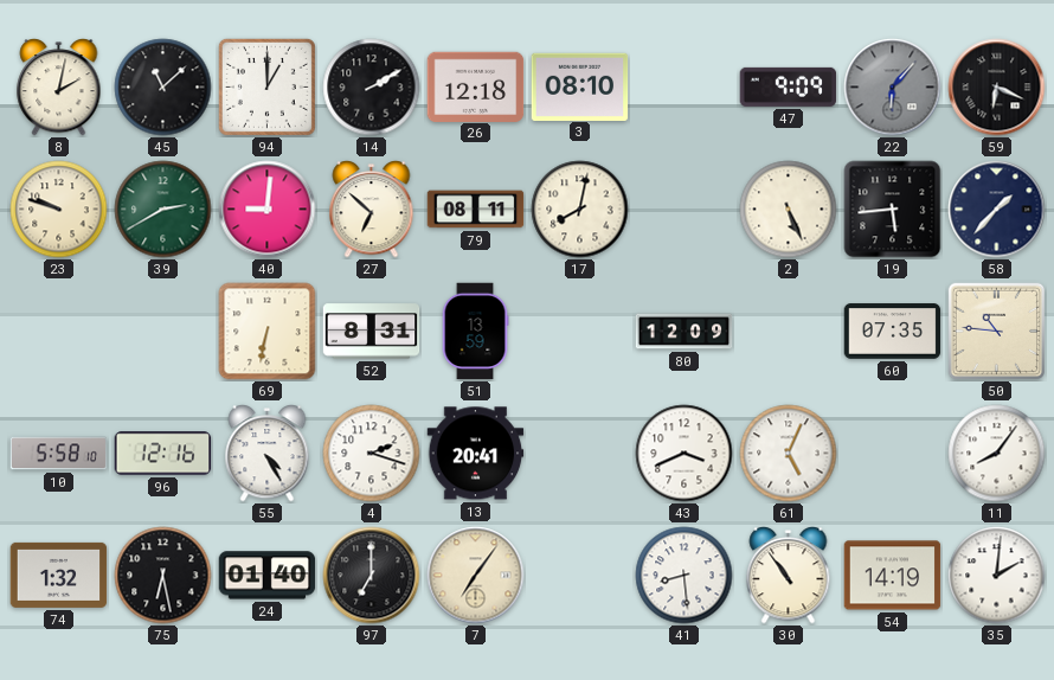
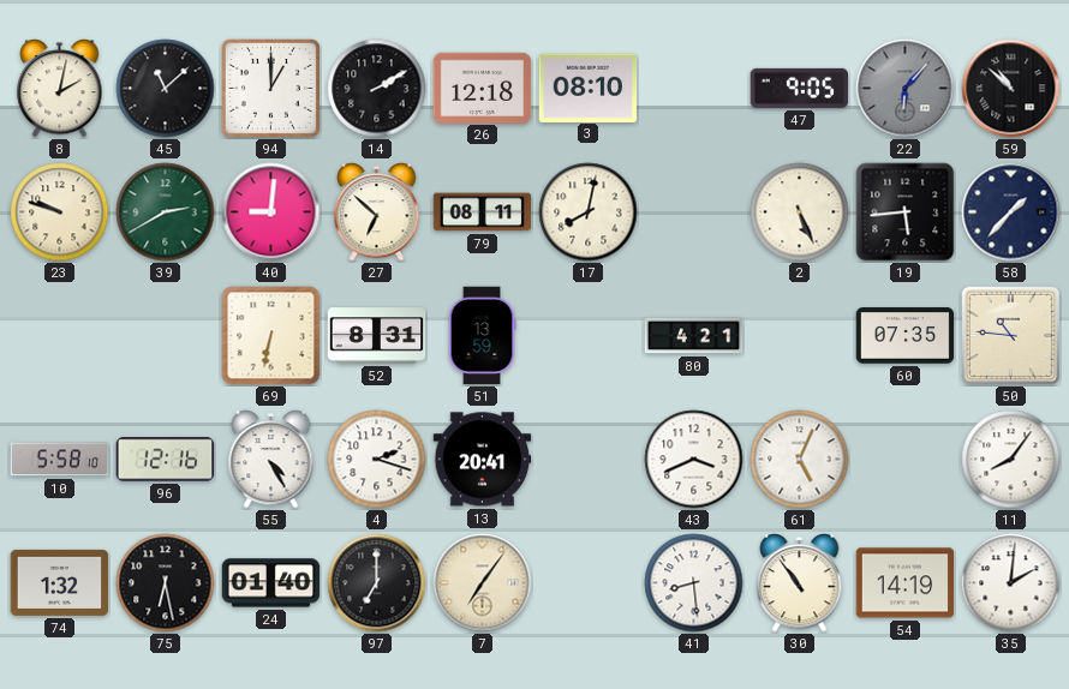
47: 9:09 -> 9:05
59: 6:19 -> 10:52
80: 12:09 -> 4:21
